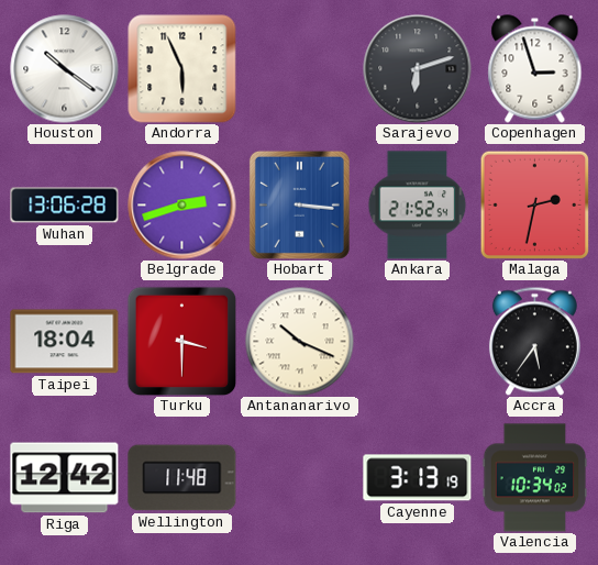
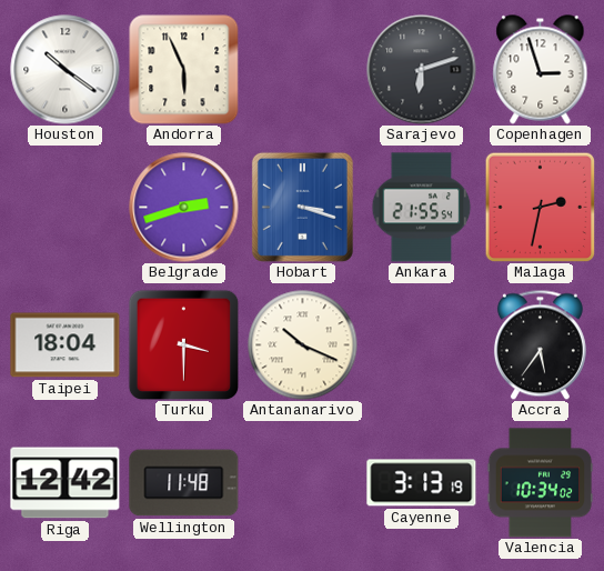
Wuhan: 13:06 -> none
Hobart: 3:16 -> 3:18
Ankara: 21:52 -> 21:55
